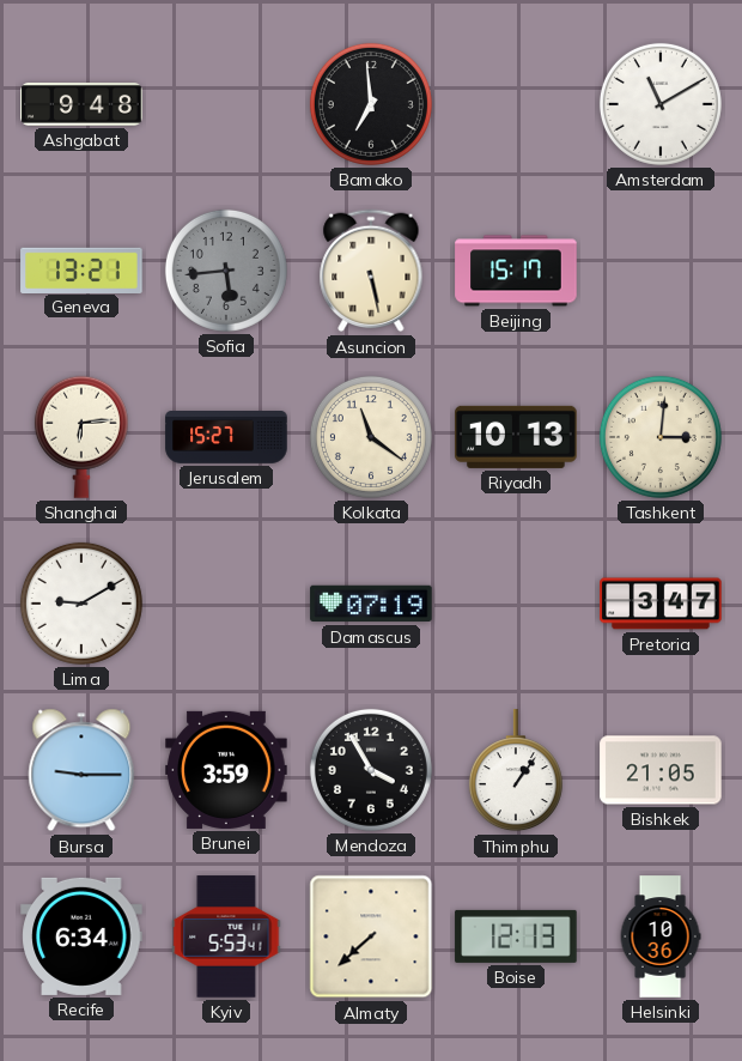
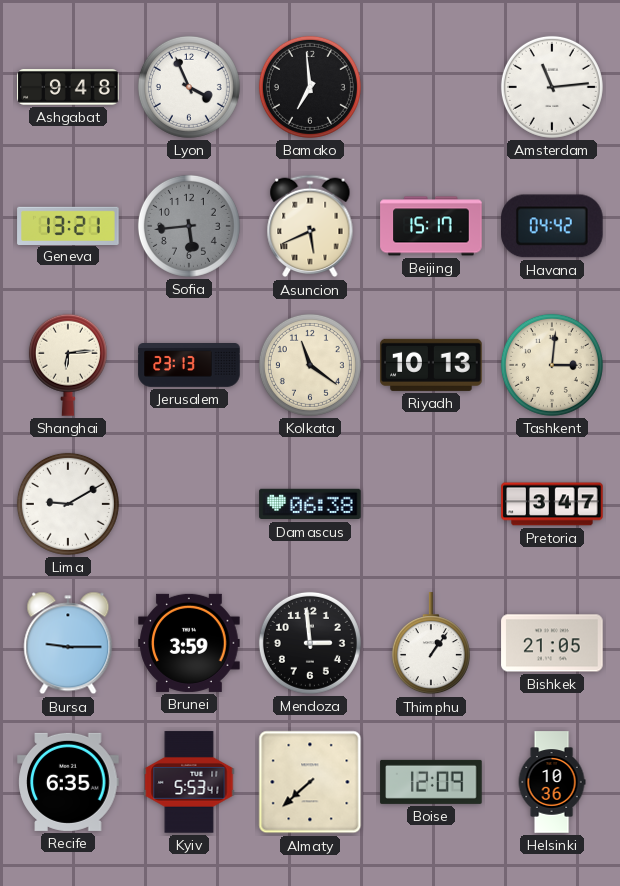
Lyon: none -> 3:56
Amsterdam: 11:10 -> 11:14
Asuncion: 5:28 -> 5:41
Havana: none -> 04:42
Jerusalem: 15:27 -> 23:13
Damascus: 07:19 -> 06:38
Mendoza: 3:55 -> 2:59
Recife: 6:34 -> 6:35
Boise: 12:13 -> 12:09
